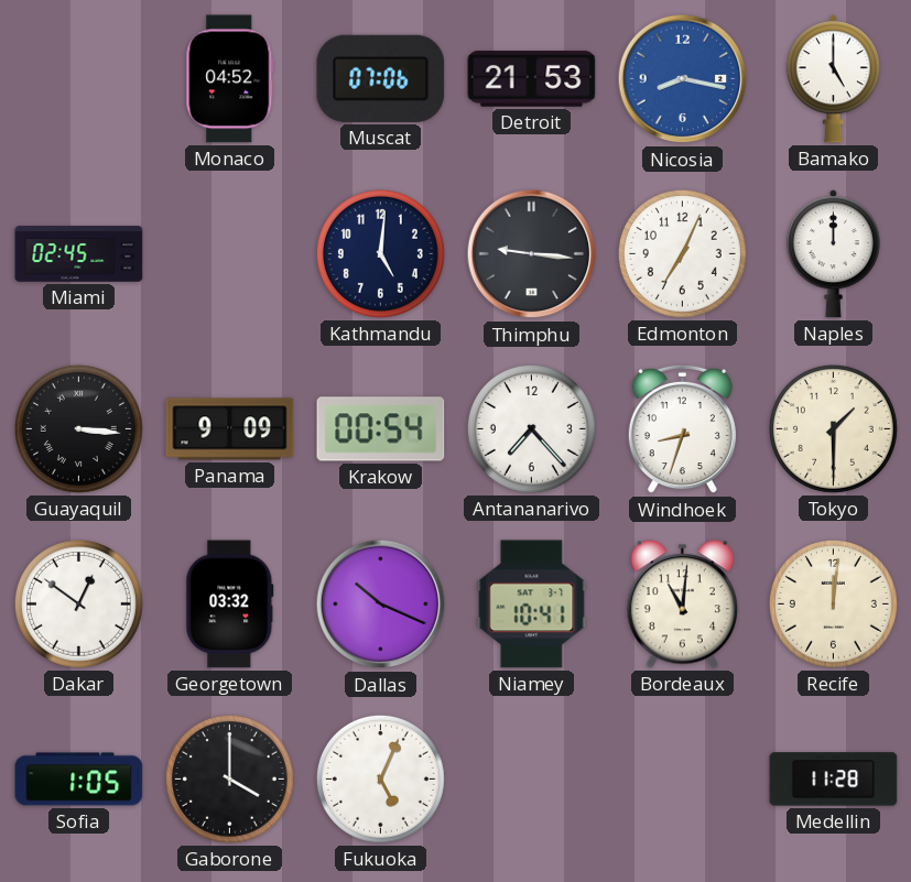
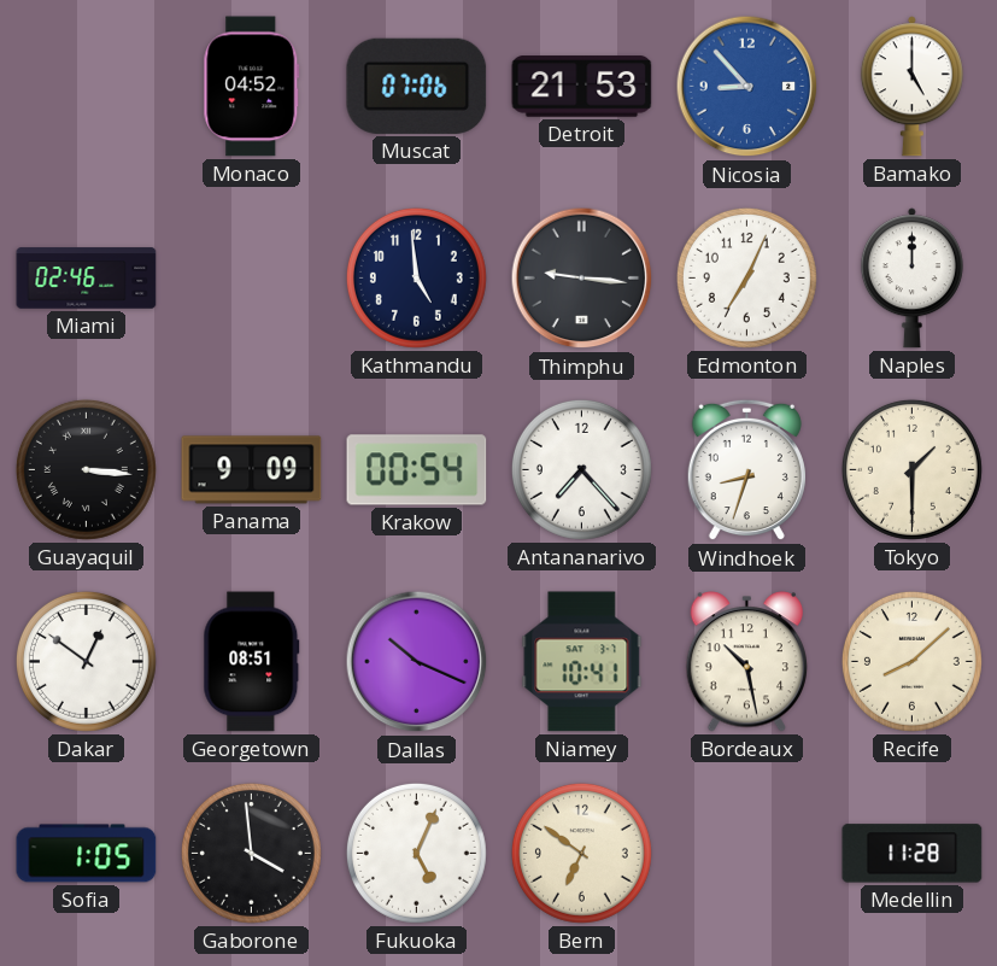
Nicosia: 8:17 -> 8:53
Miami: 02:45 -> 02:46
Kathmandu: 5:01 -> 4:59
Georgetown: 03:32 -> 08:51
Bordeaux: 11:01 -> 10:28
Recife: 12:01 -> 8:08
Gaborone: 4:00 -> 3:59
Bern: none -> 6:51
